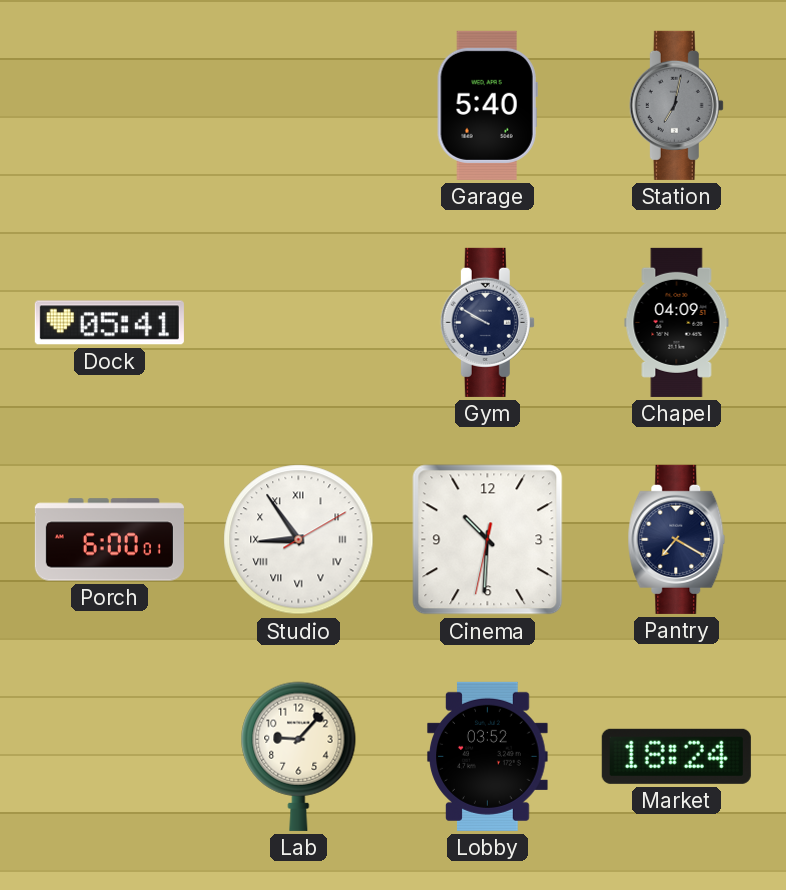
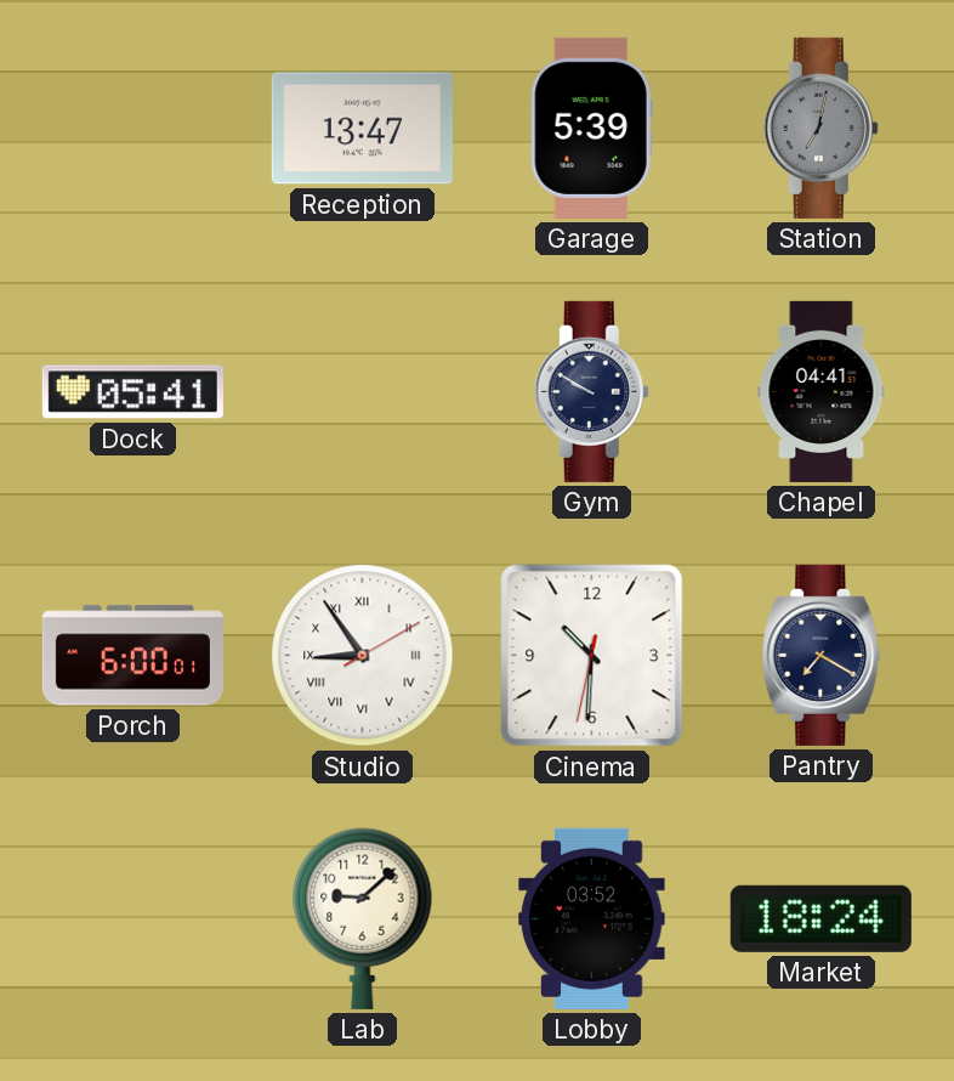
Reception: none -> 13:47
Garage: 5:40 -> 5:39
Chapel: 04:09 -> 04:41
Lab: 9:07 -> 9:08
